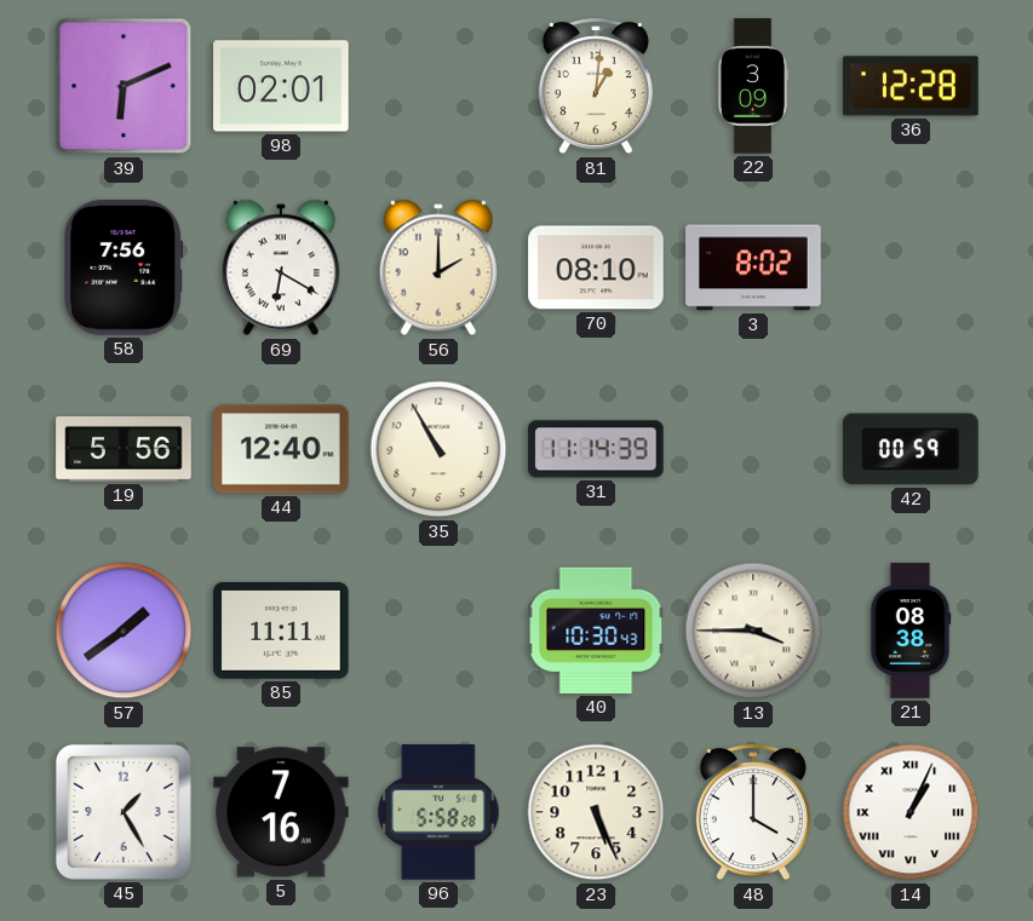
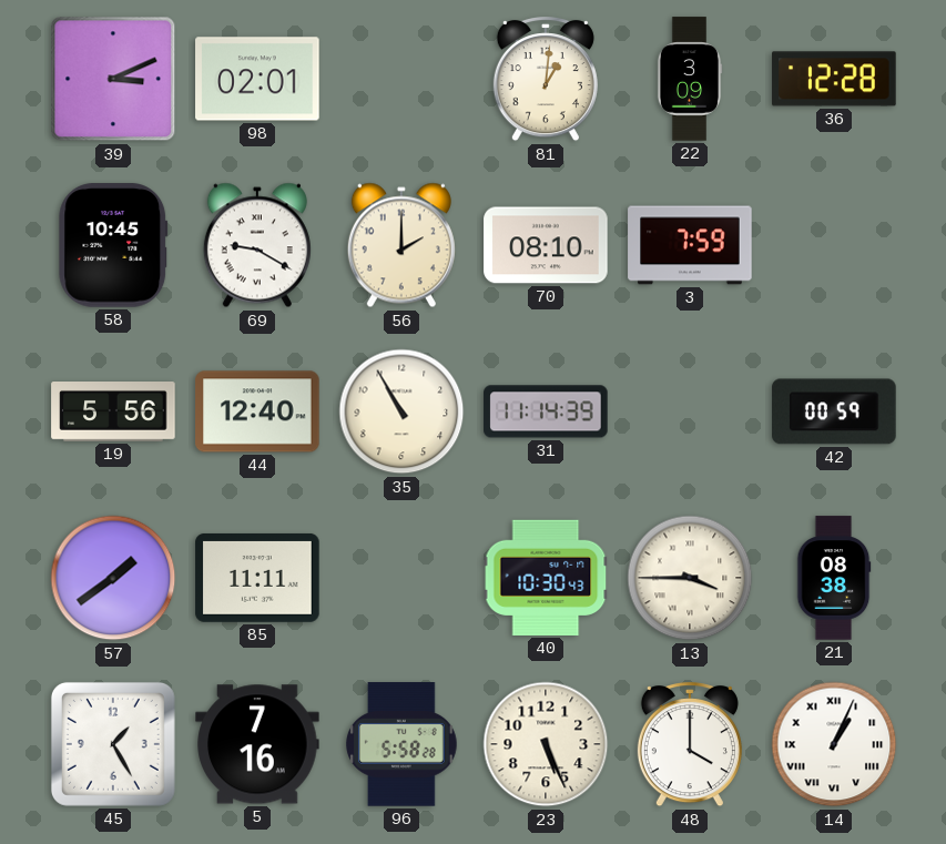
39: 6:11 -> 3:11
58: 7:56 -> 10:45
69: 6:20 -> 9:20
3: 8:02 -> 7:59
